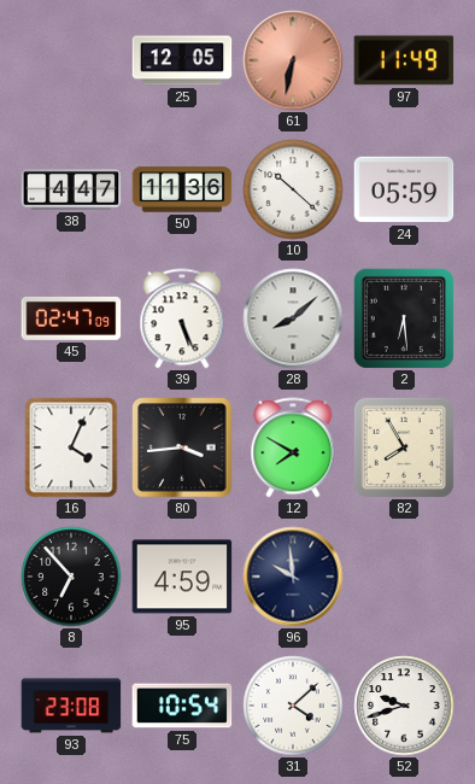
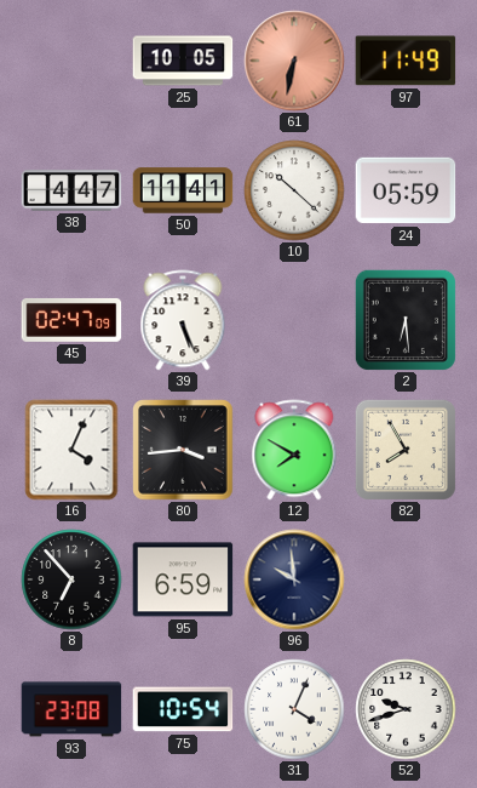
25: 12:05 -> 10:05
50: 11:36 -> 11:41
28: 8:08 -> none
95: 4:59 -> 6:59
31: 4:08 -> 4:04
